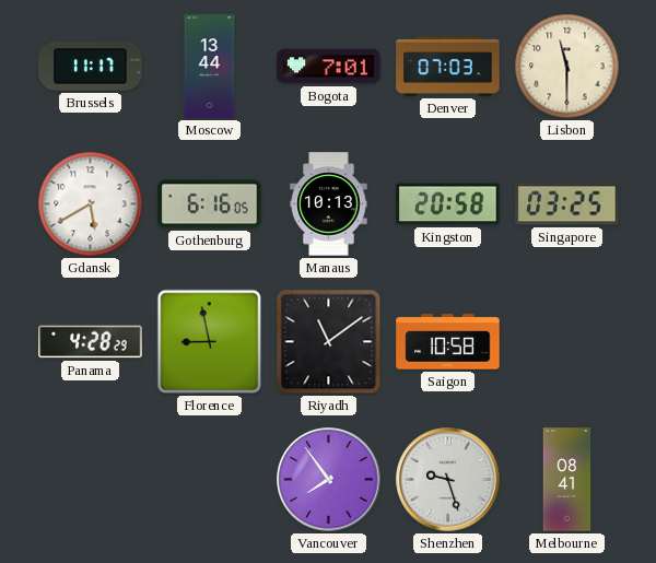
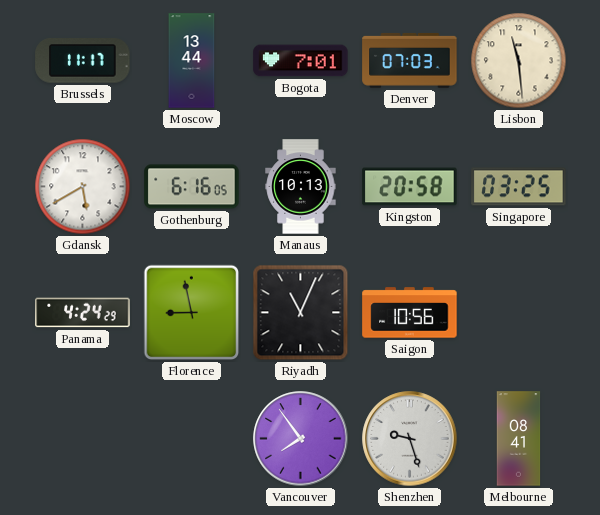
Lisbon: 11:30 -> 11:29
Panama: 4:28 -> 4:24
Riyadh: 11:09 -> 11:04
Saigon: 10:58 -> 10:56
